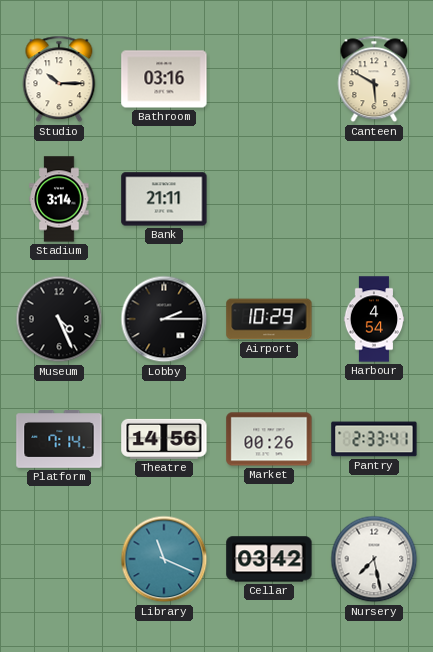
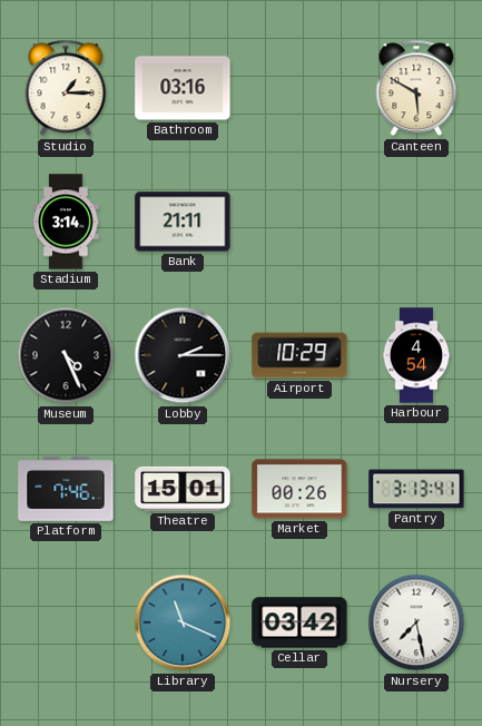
Studio: 10:15 -> 1:15
Platform: 7:14 -> 7:46
Theatre: 14:56 -> 15:01
Pantry: 2:33 -> 3:13
